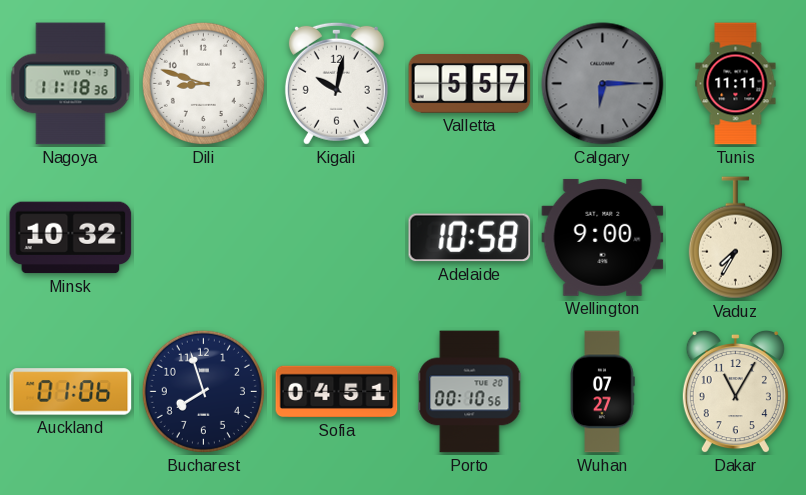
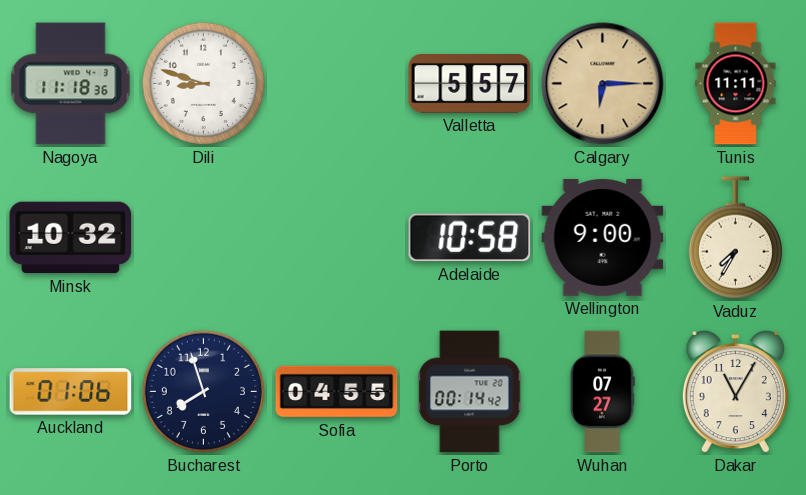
Kigali: 10:02 -> none
Calgary dial: grey -> champagne
Sofia: 04:51 -> 04:55
Porto: 00:10 -> 00:14
